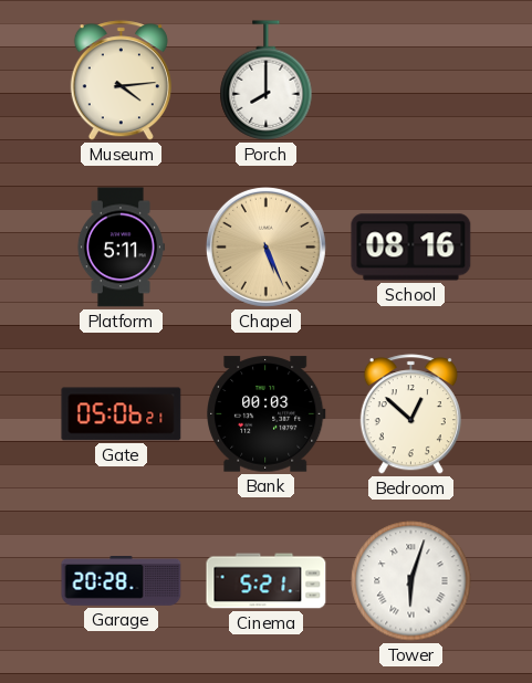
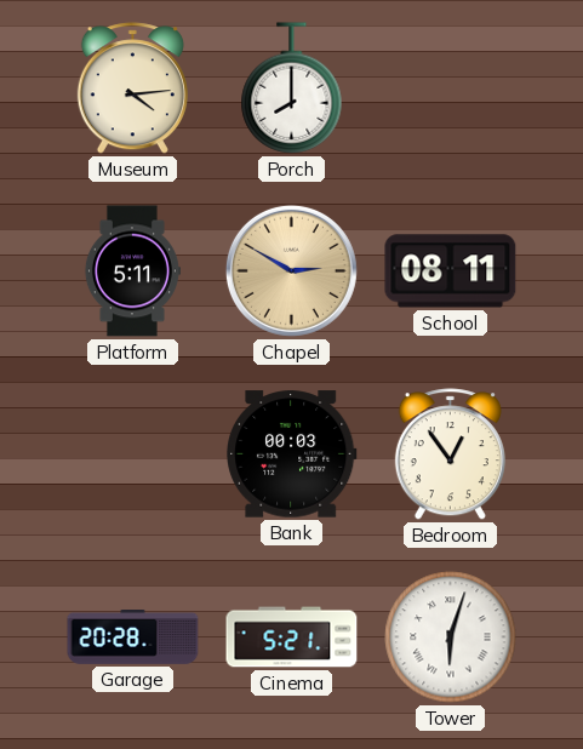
Chapel: 5:26 -> 2:50
School: 08:16 -> 08:11
Gate: 05:06 -> none
Bedroom: 12:52 -> 12:54
